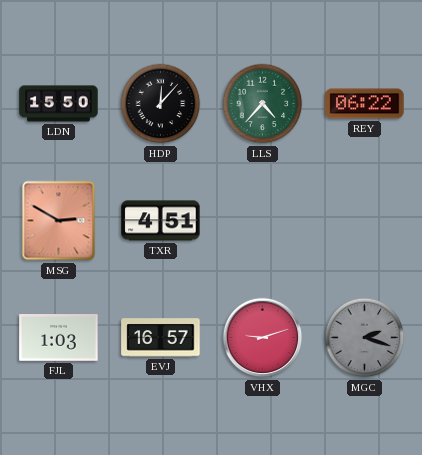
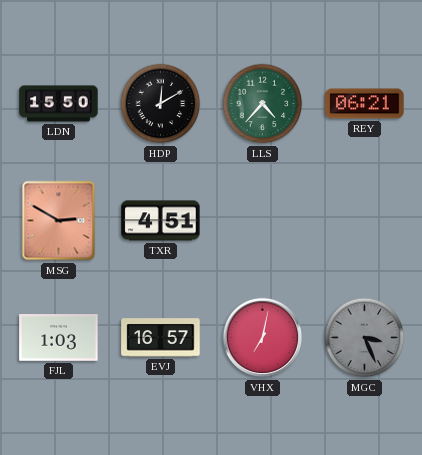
HDP: 12:07 -> 12:10
REY: 06:22 -> 06:21
VHX: 9:12 -> 7:02
MGC: 2:18 -> 3:26
